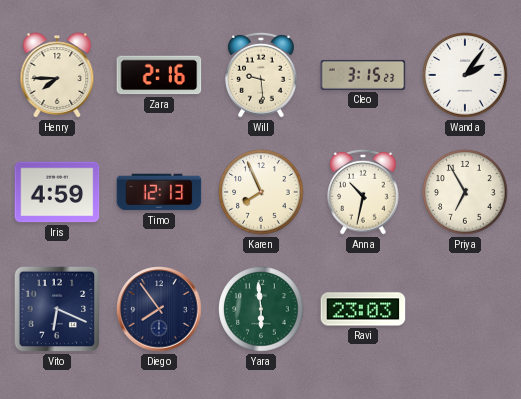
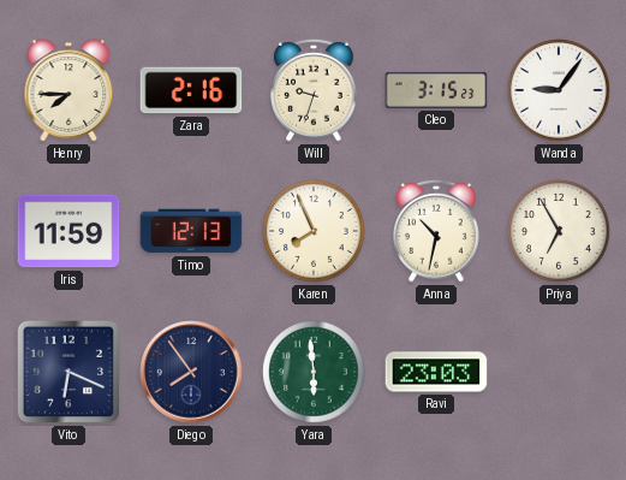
Will: 9:29 -> 9:33
Wanda: 2:06 -> 9:06
Iris: 4:59 -> 11:59
